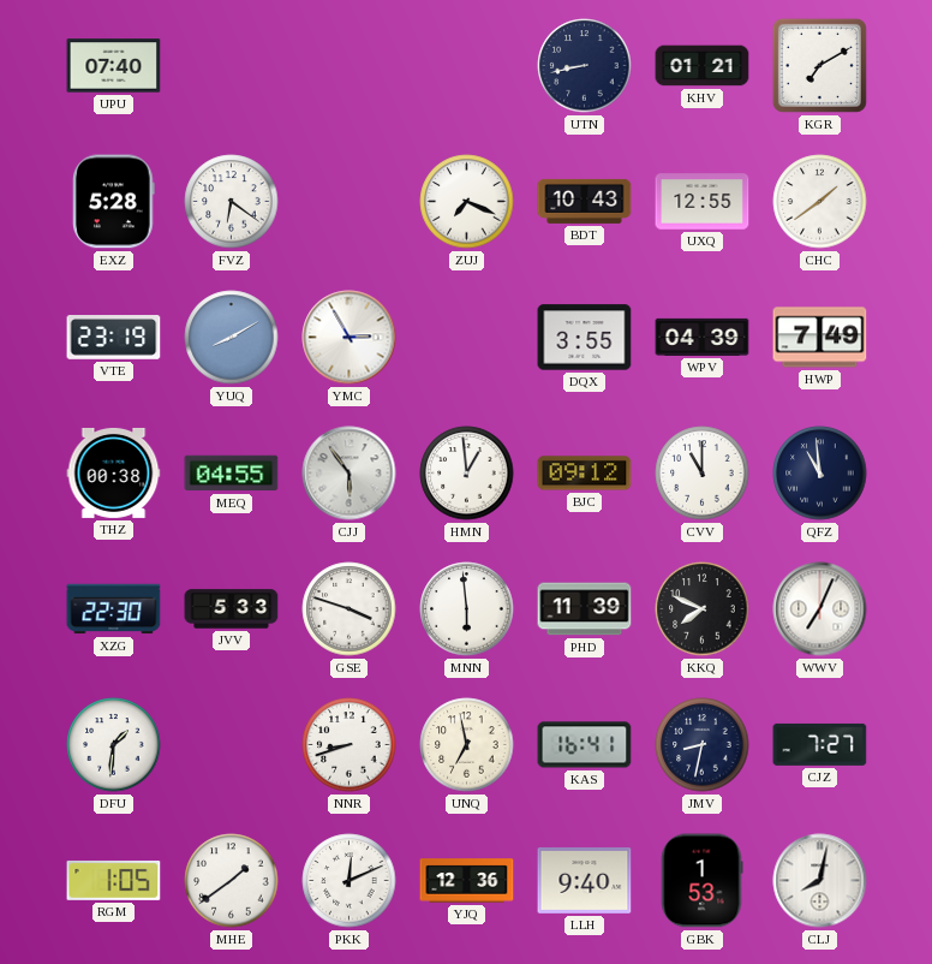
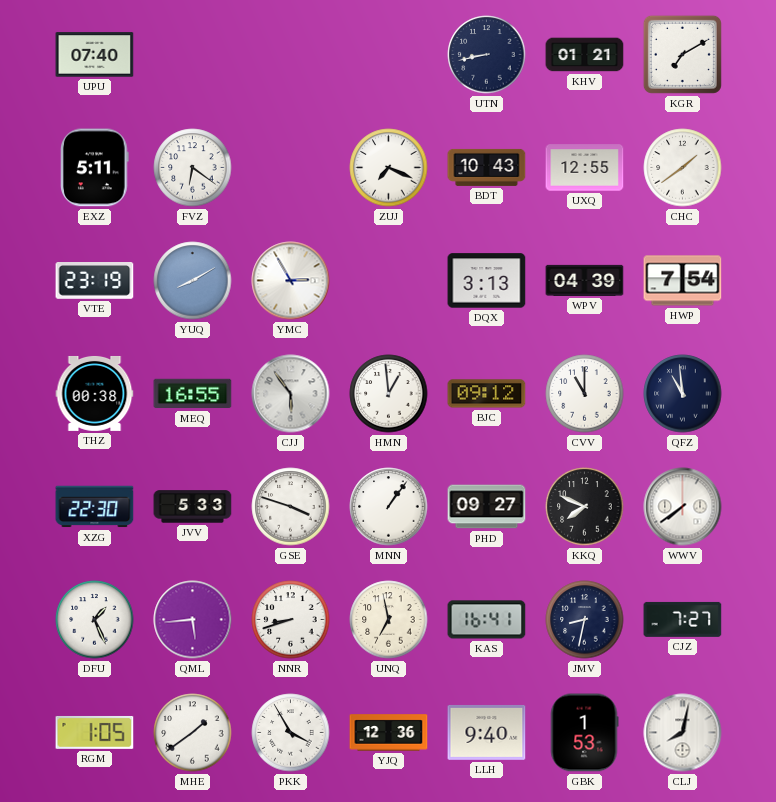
EXZ: 5:28 -> 5:11
DQX: 3:55 -> 3:13
HWP: 7:49 -> 7:54
MEQ: 04:55 -> 16:55
MNN: 5:59 -> 1:06
PHD: 11:39 -> 09:27
WWV: 7:04 -> 7:39
DFU: 1:31 -> 1:26
QML: none -> 5:44
PKK: 12:11 -> 3:55
